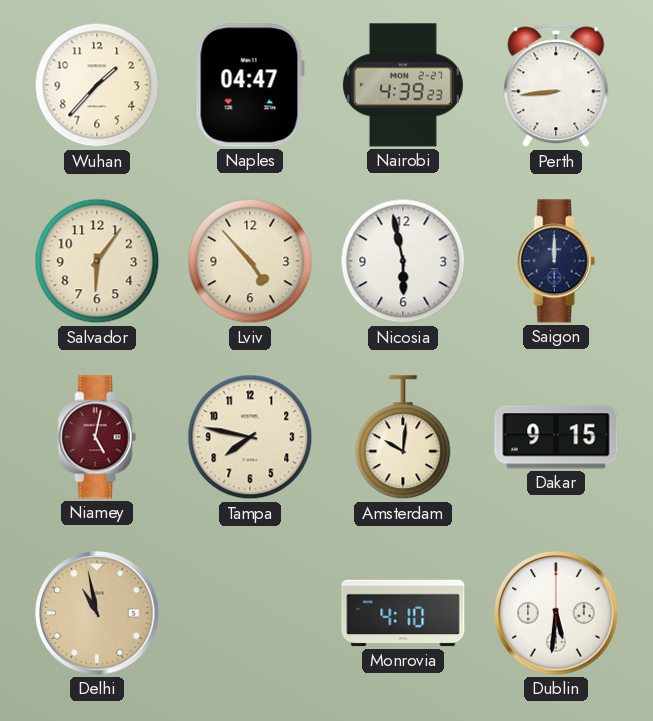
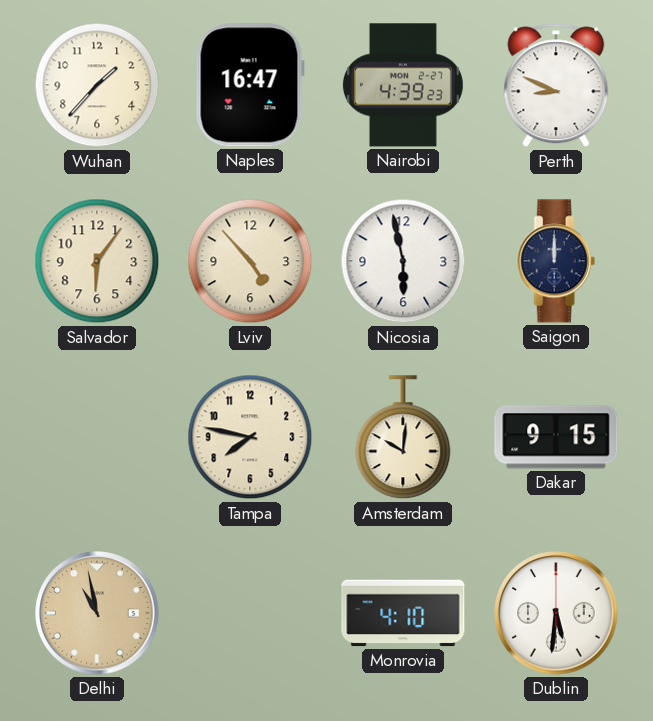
Naples: 04:47 -> 16:47
Perth: 8:44 -> 8:49
Niamey: 5:02 -> none
